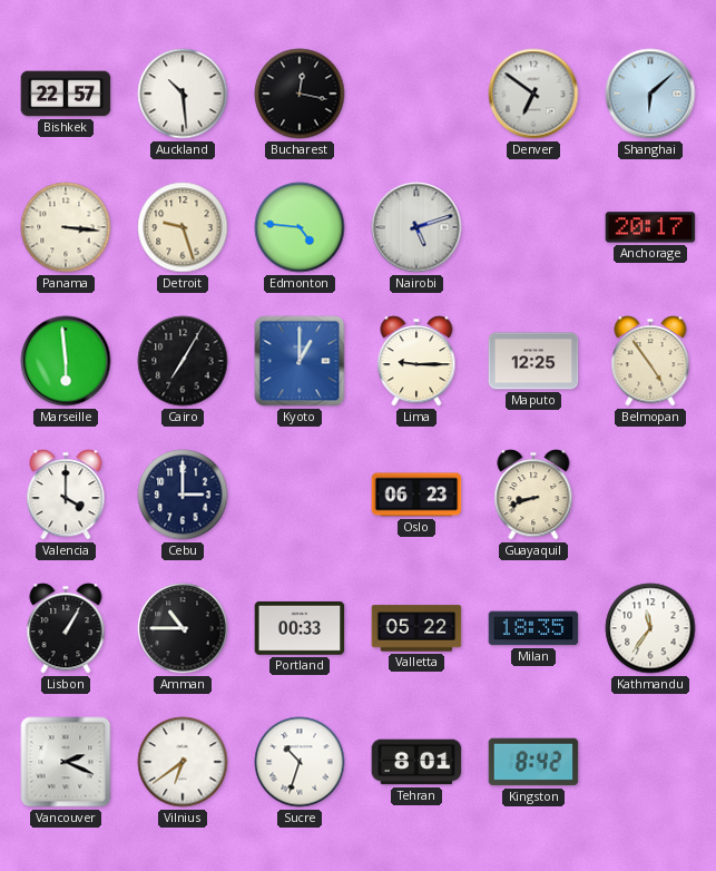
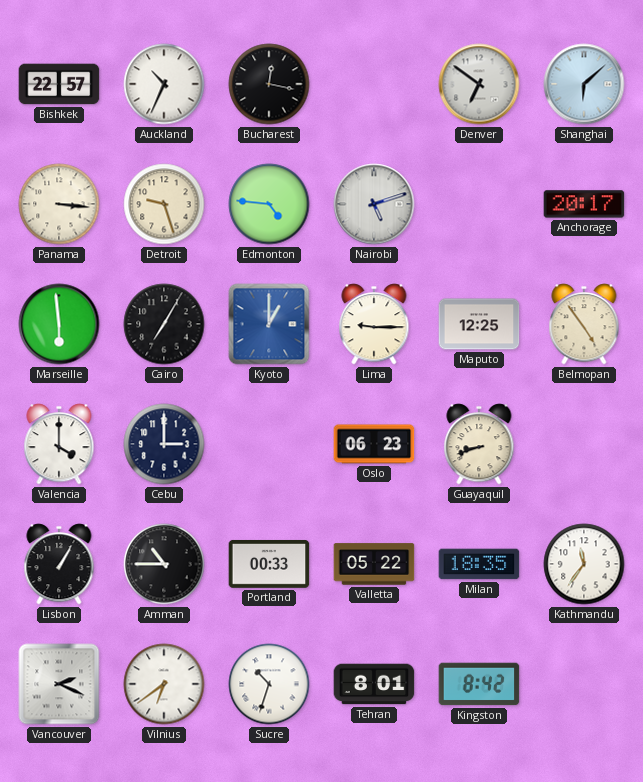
Auckland: 10:29 -> 10:34
